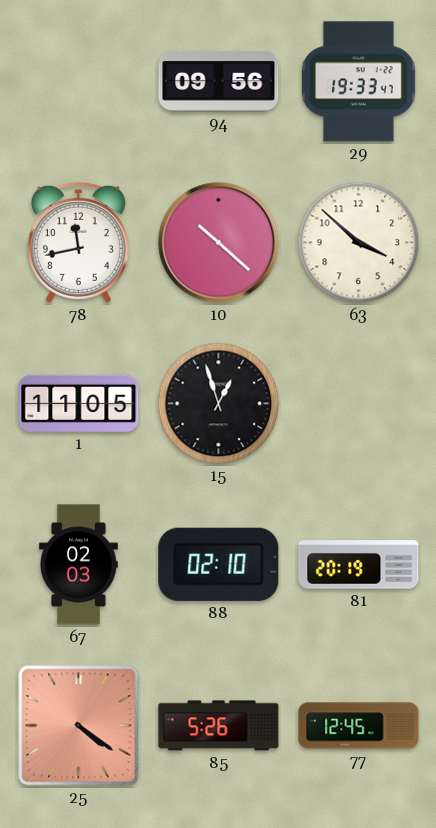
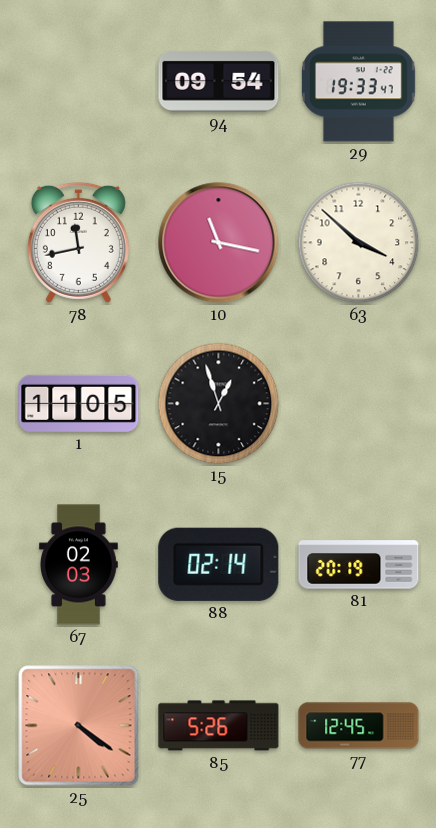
94: 09:56 -> 09:54
10: 10:22 -> 11:17
88: 02:10 -> 02:14
